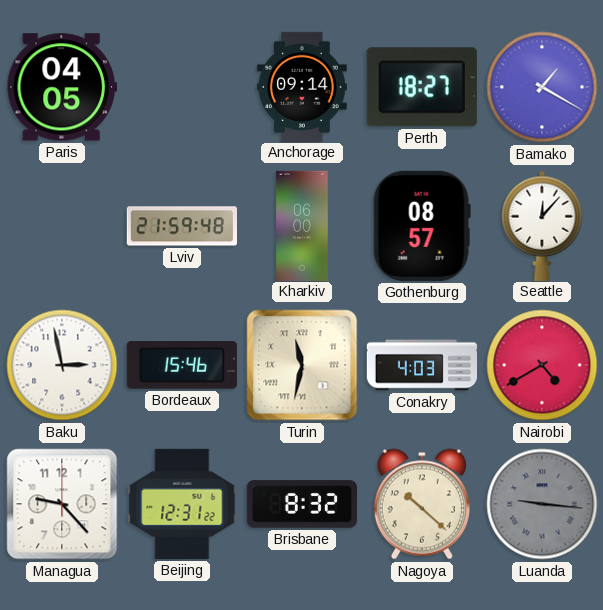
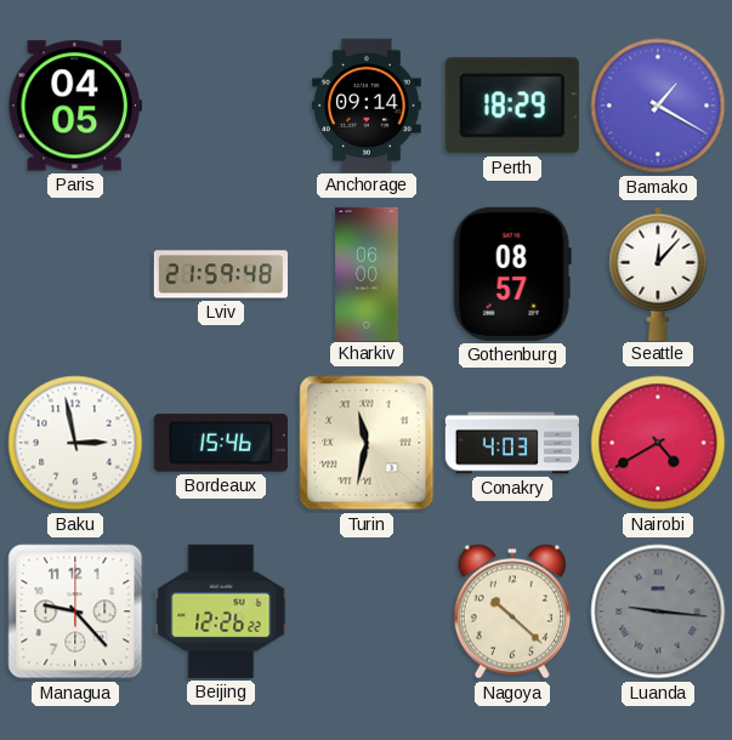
Perth: 18:27 -> 18:29
Beijing: 12:31 -> 12:26
Brisbane: 8:32 -> none
